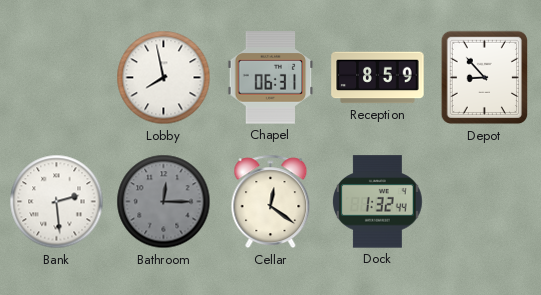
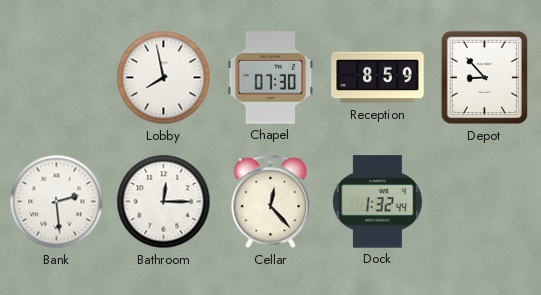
Chapel: 06:31 -> 07:30
Bathroom dial: grey -> white
Cellar: 12:21 -> 12:23
